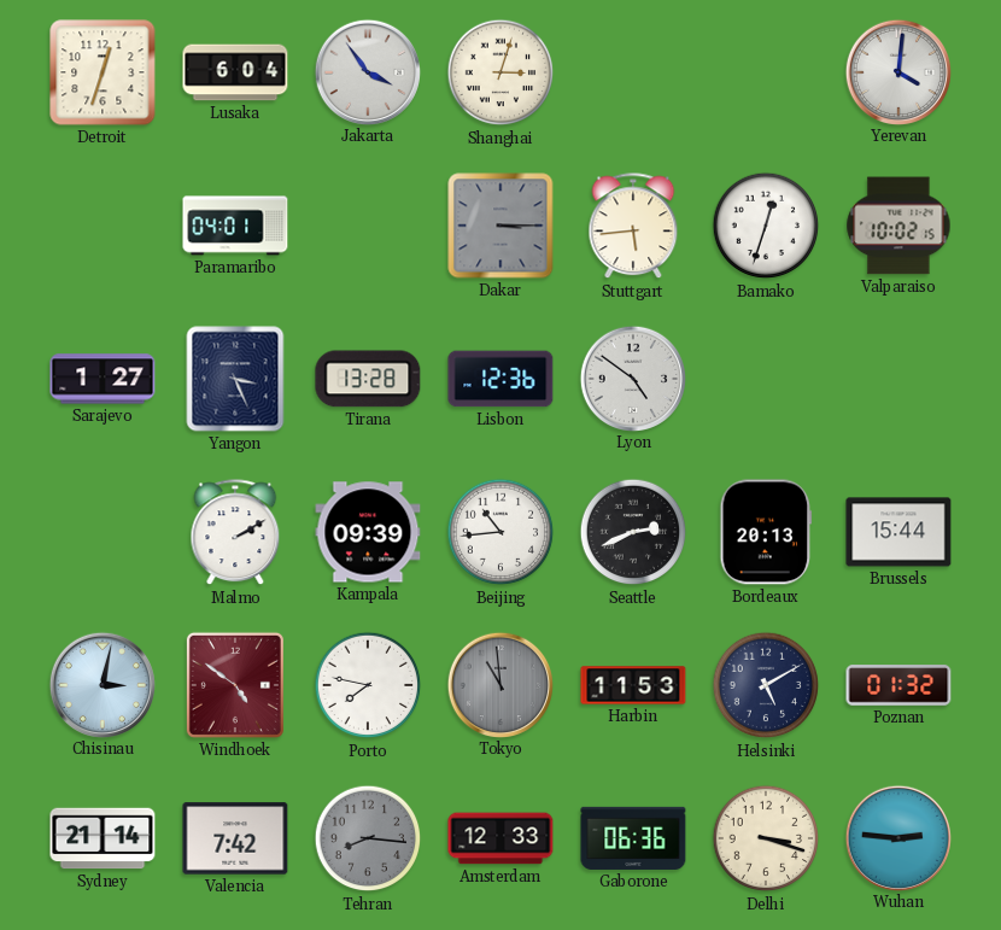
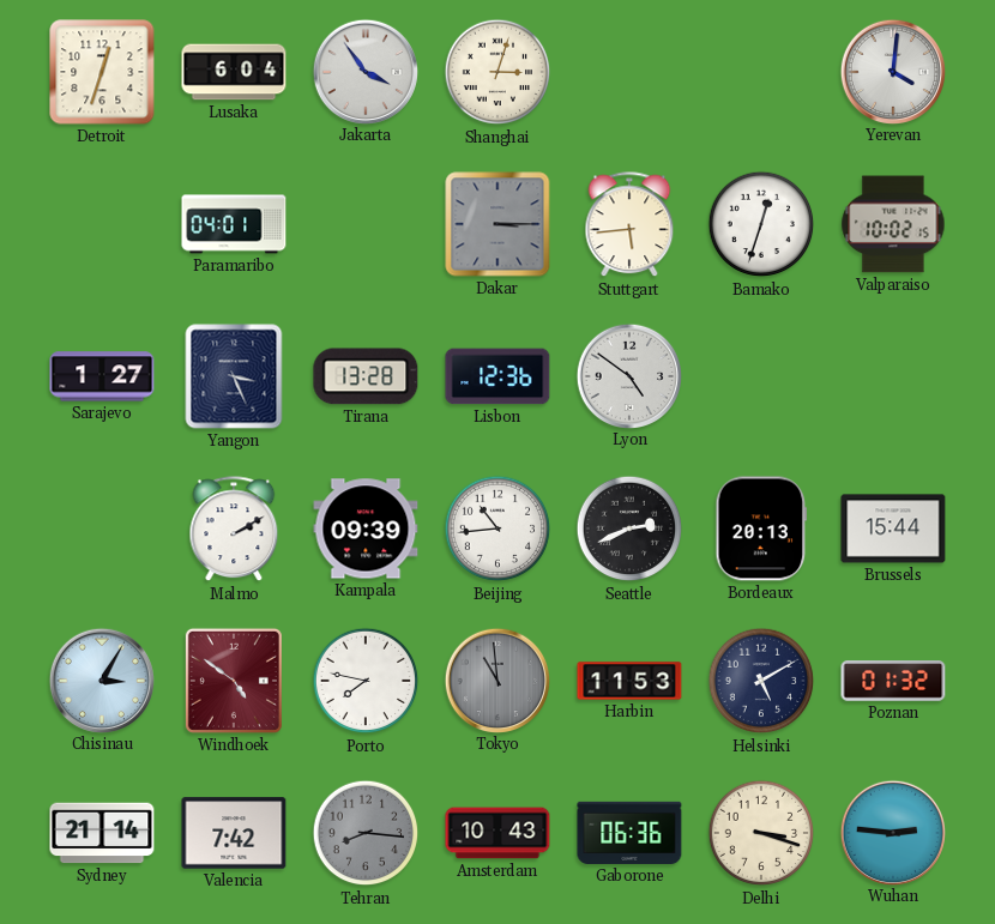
Chisinau: 3:02 -> 3:05
Amsterdam: 12:33 -> 10:43
